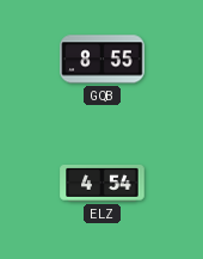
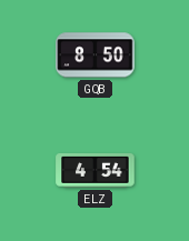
GQB: 8:55 -> 8:50
